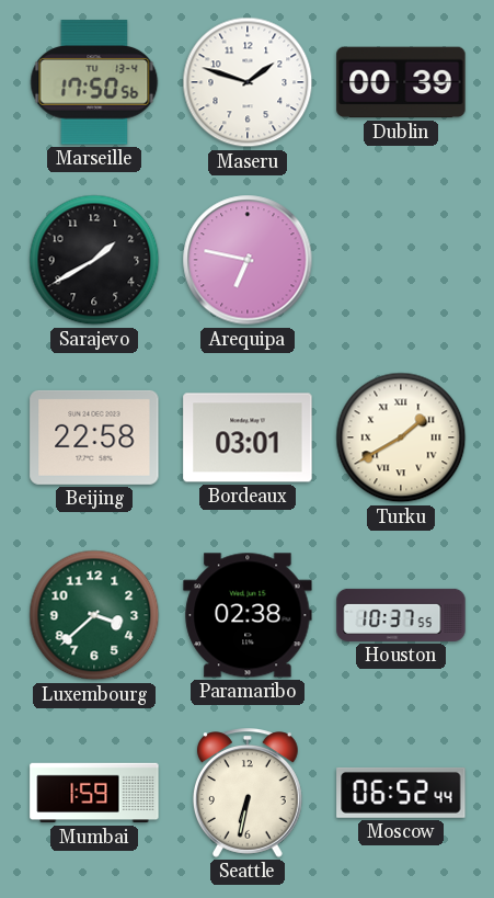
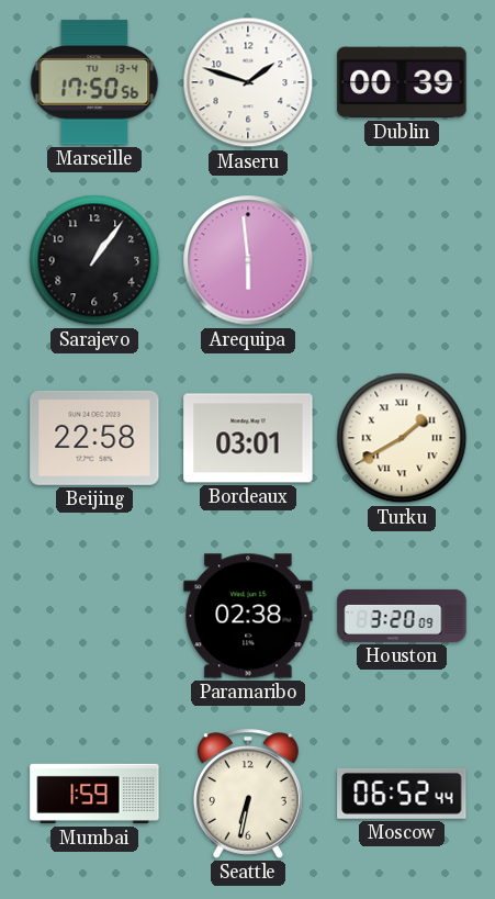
Sarajevo: 1:40 -> 1:06
Arequipa: 6:47 -> 5:59
Luxembourg: 3:38 -> none
Houston: 10:37 -> 3:20
